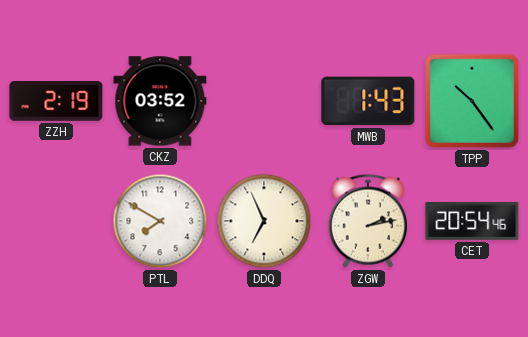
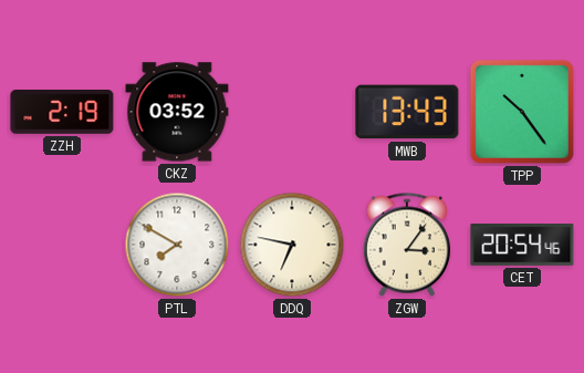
MWB: 1:43 -> 13:43
DDQ: 6:56 -> 6:47
ZGW: 2:13 -> 3:06
